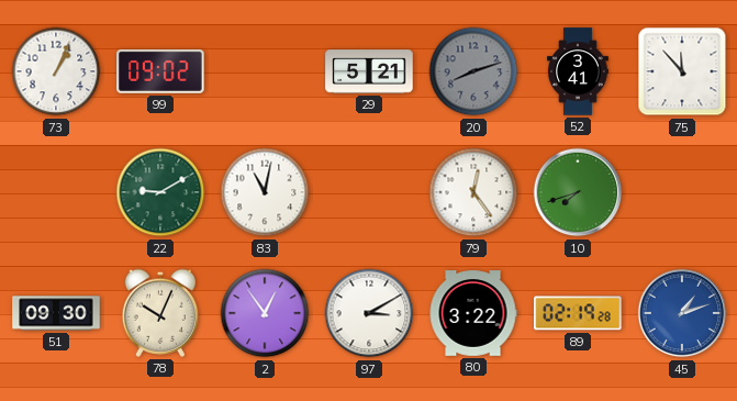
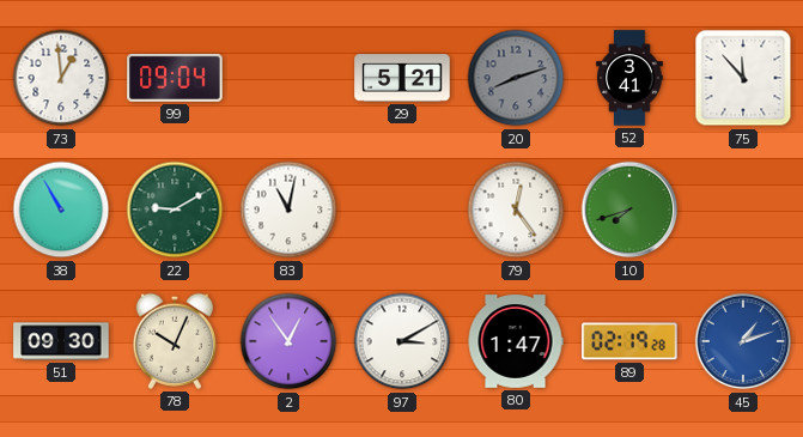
73: 1:04 -> 12:59
99: 09:02 -> 09:04
38: none -> 10:55
80: 3:22 -> 1:47
